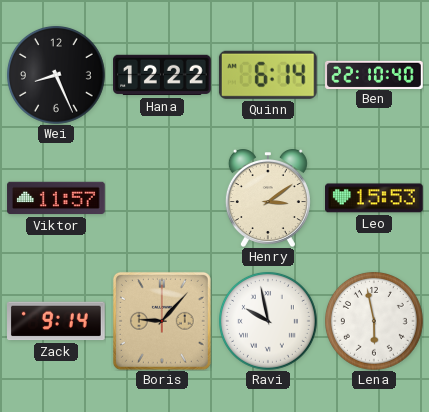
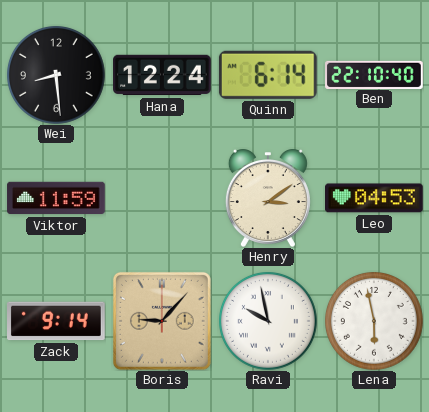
Wei: 8:26 -> 8:29
Hana: 12:22 -> 12:24
Viktor: 11:57 -> 11:59
Leo: 15:53 -> 04:53
